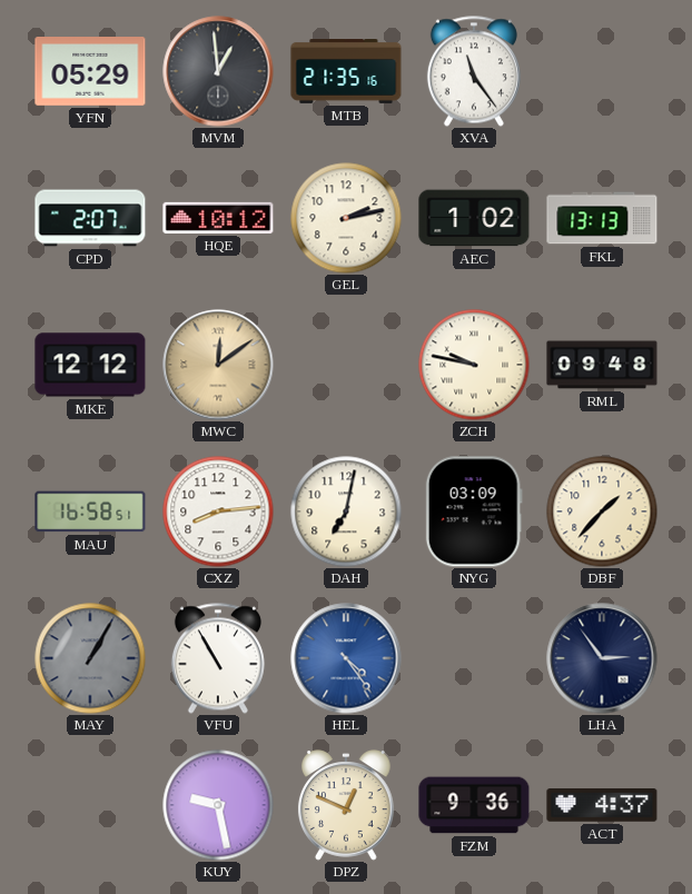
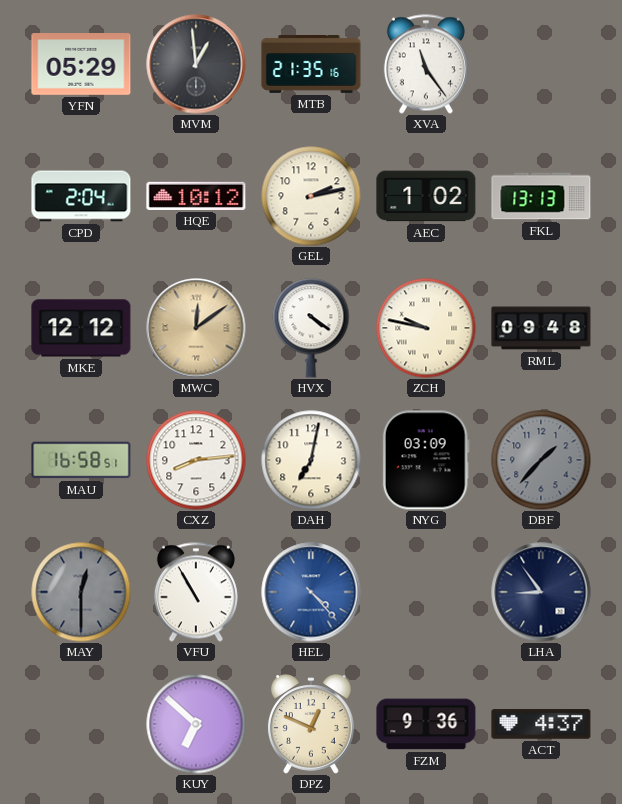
CPD: 2:07 -> 2:04
HVX: none -> 4:21
DBF dial: cream -> grey
MAY: 1:05 -> 12:30
HEL: 4:24 -> 4:23
LHA: 2:54 -> 8:54
KUY: 9:28 -> 6:52
